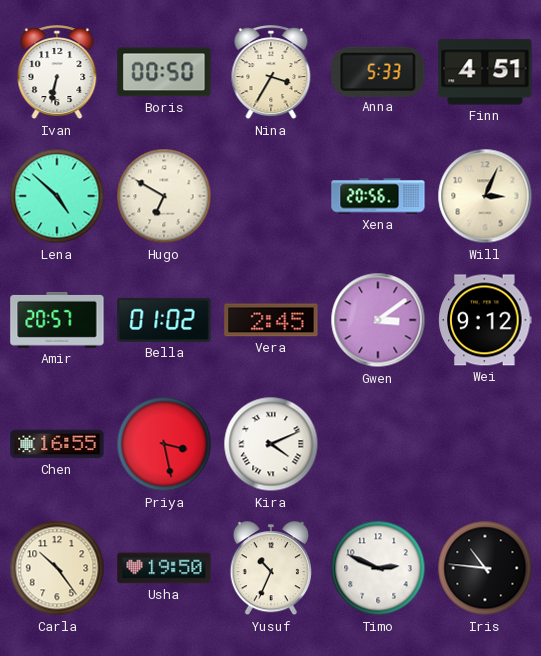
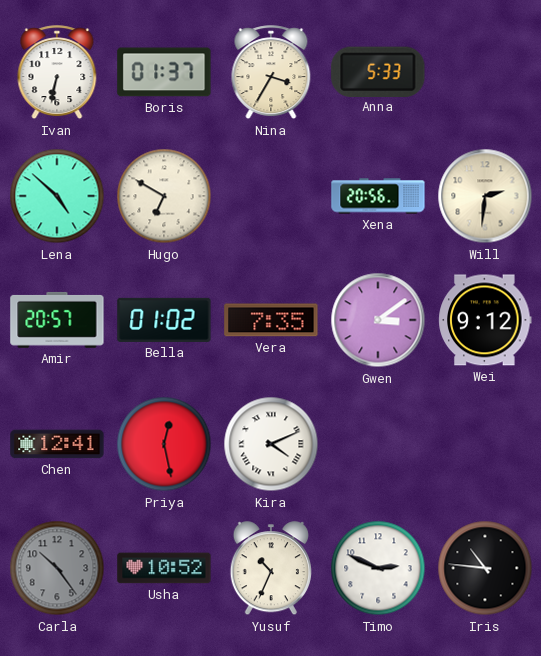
Boris: 00:50 -> 01:37
Finn: 4:51 -> none
Will: 3:04 -> 2:31
Vera: 2:45 -> 7:35
Chen: 16:55 -> 12:41
Priya: 3:28 -> 12:28
Carla dial: cream -> grey
Usha: 19:50 -> 10:52
